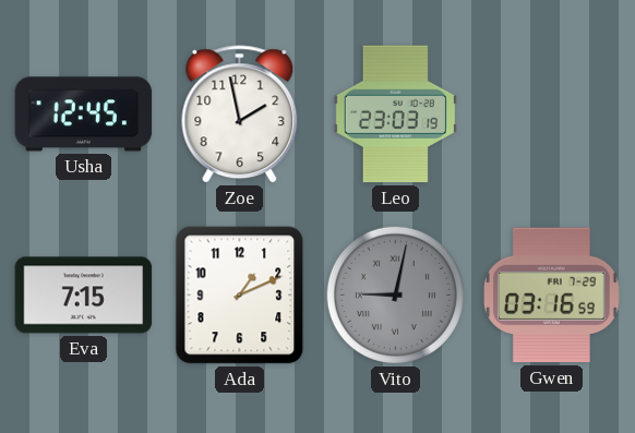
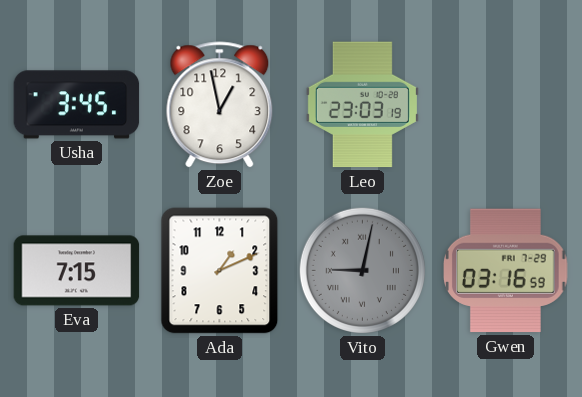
Usha: 12:45 -> 3:45
Zoe: 1:58 -> 12:58
